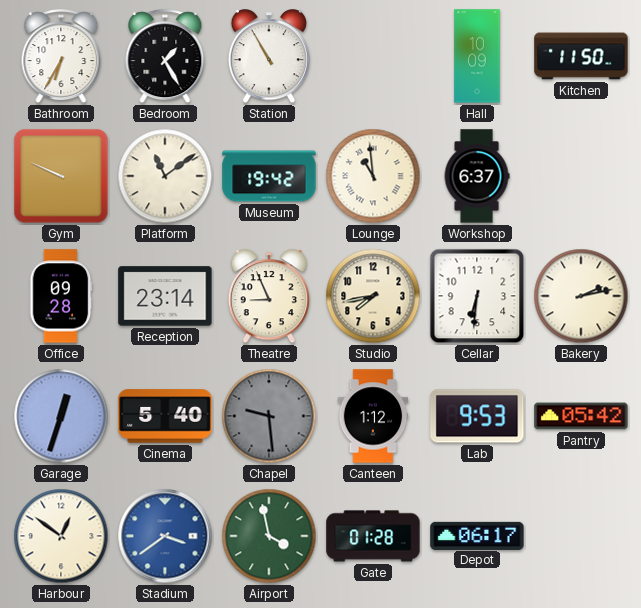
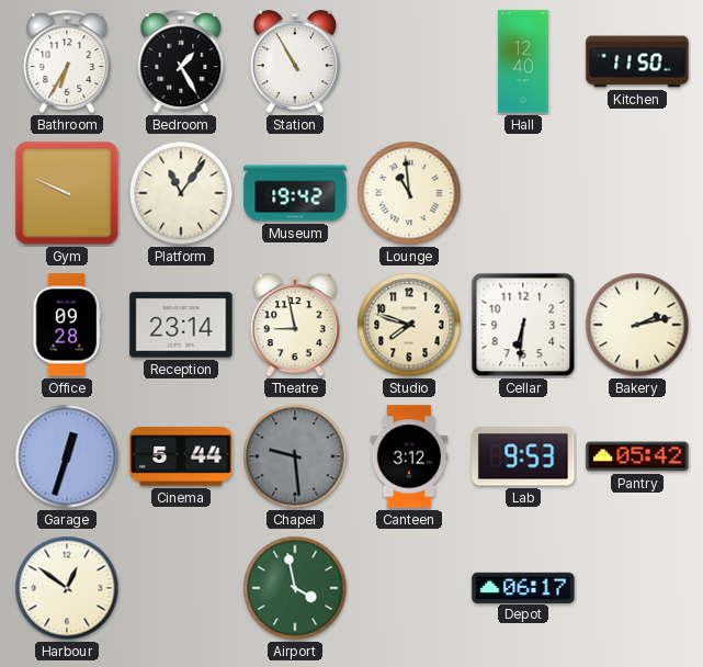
Hall: 10:09 -> 12:40
Platform: 11:09 -> 11:06
Workshop: 6:37 -> none
Theatre: 8:56 -> 8:58
Studio: 7:43 -> 7:48
Cinema: 5:40 -> 5:44
Canteen: 1:12 -> 3:12
Stadium: 3:39 -> none
Gate: 01:28 -> none
